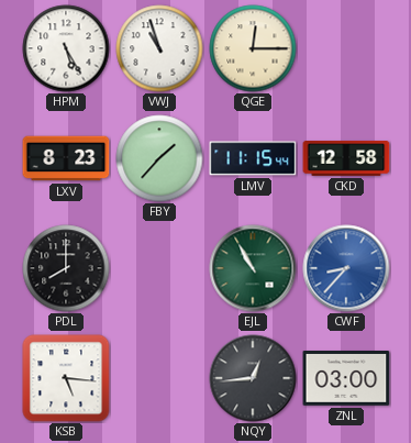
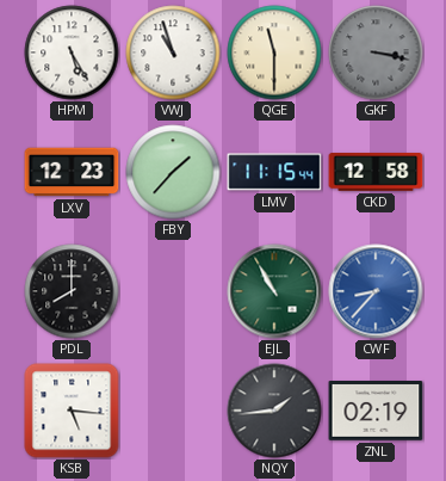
QGE: 12:15 -> 11:30
GKF: none -> 3:17
LXV: 8:23 -> 12:23
NQY: 12:44 -> 1:44
ZNL: 03:00 -> 02:19
